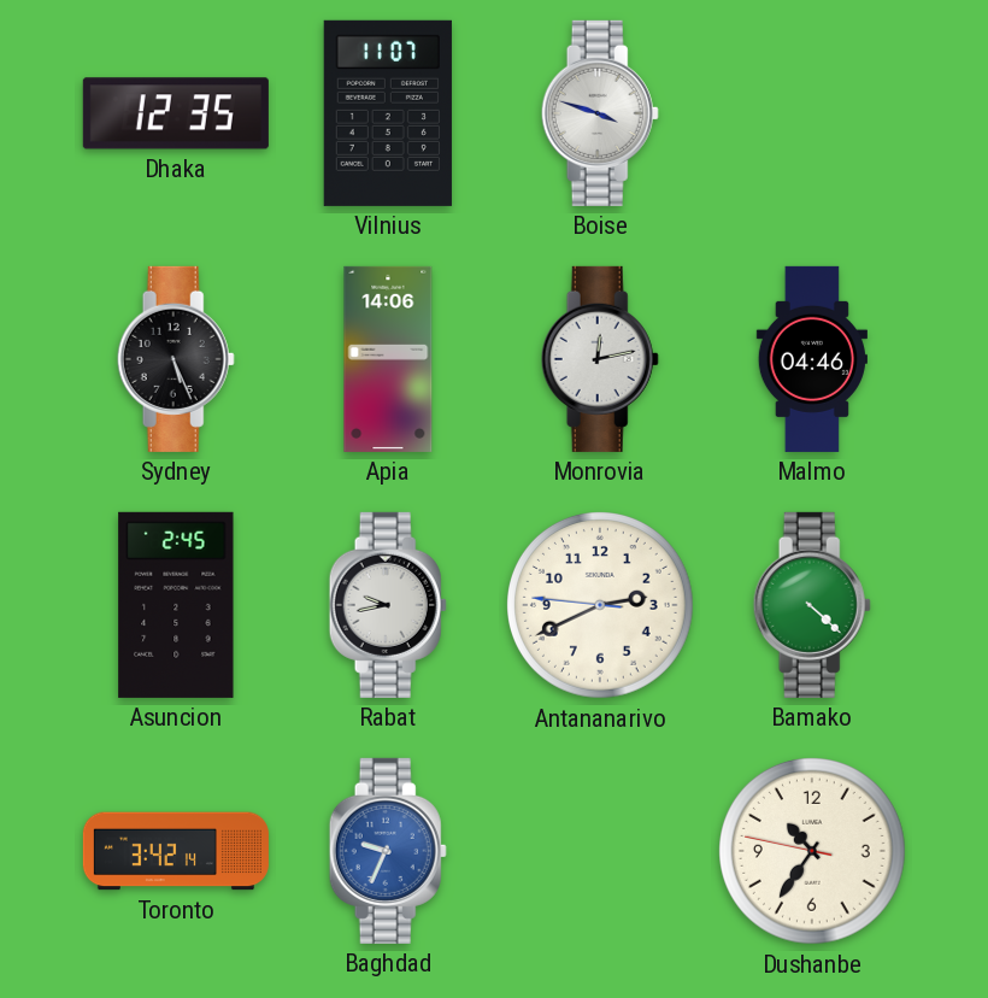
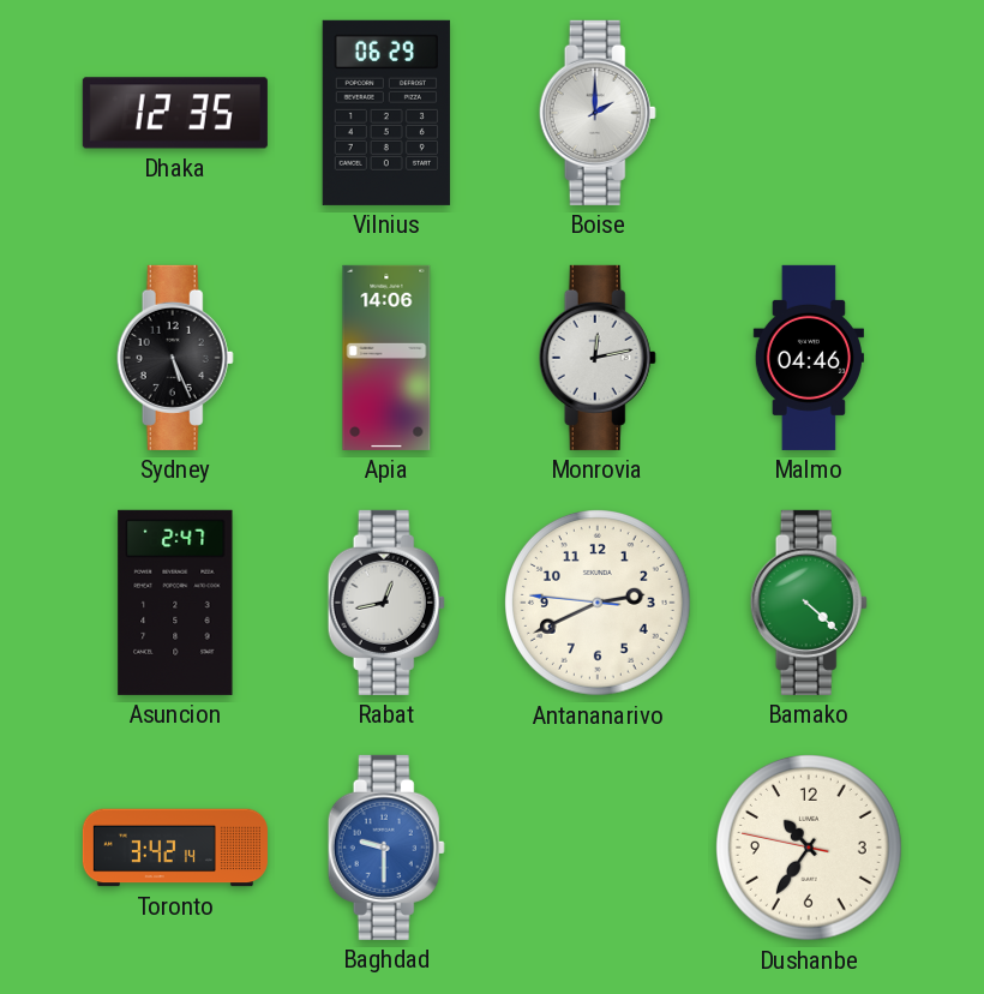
Vilnius: 11:07 -> 06:29
Boise: 3:48 -> 2:00
Asuncion: 2:45 -> 2:47
Rabat: 9:43 -> 12:43
Baghdad: 9:34 -> 9:30
